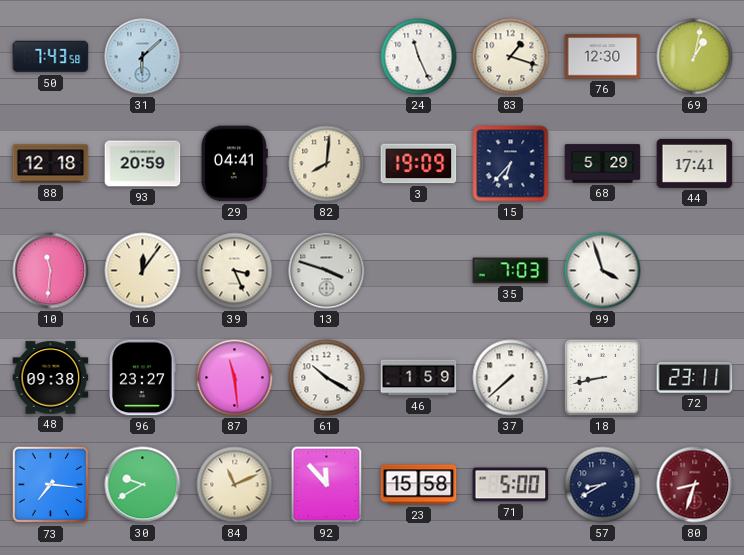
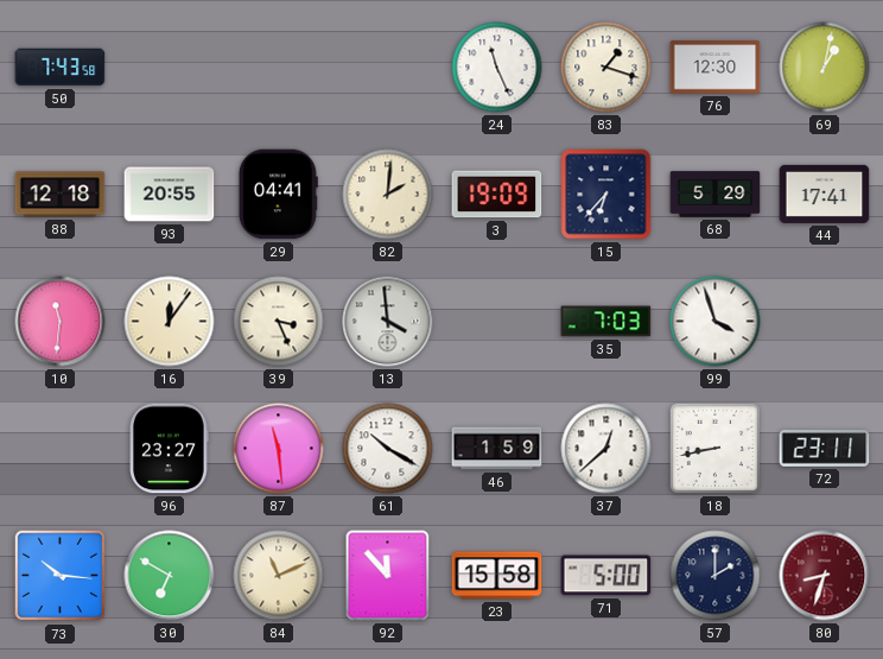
31: 6:08 -> none
93: 20:59 -> 20:55
82: 8:01 -> 2:01
13: 3:48 -> 3:59
48: 09:38 -> none
37: 7:38 -> 12:38
73: 7:16 -> 10:16
30: 9:40 -> 6:50
57: 8:40 -> 2:00
